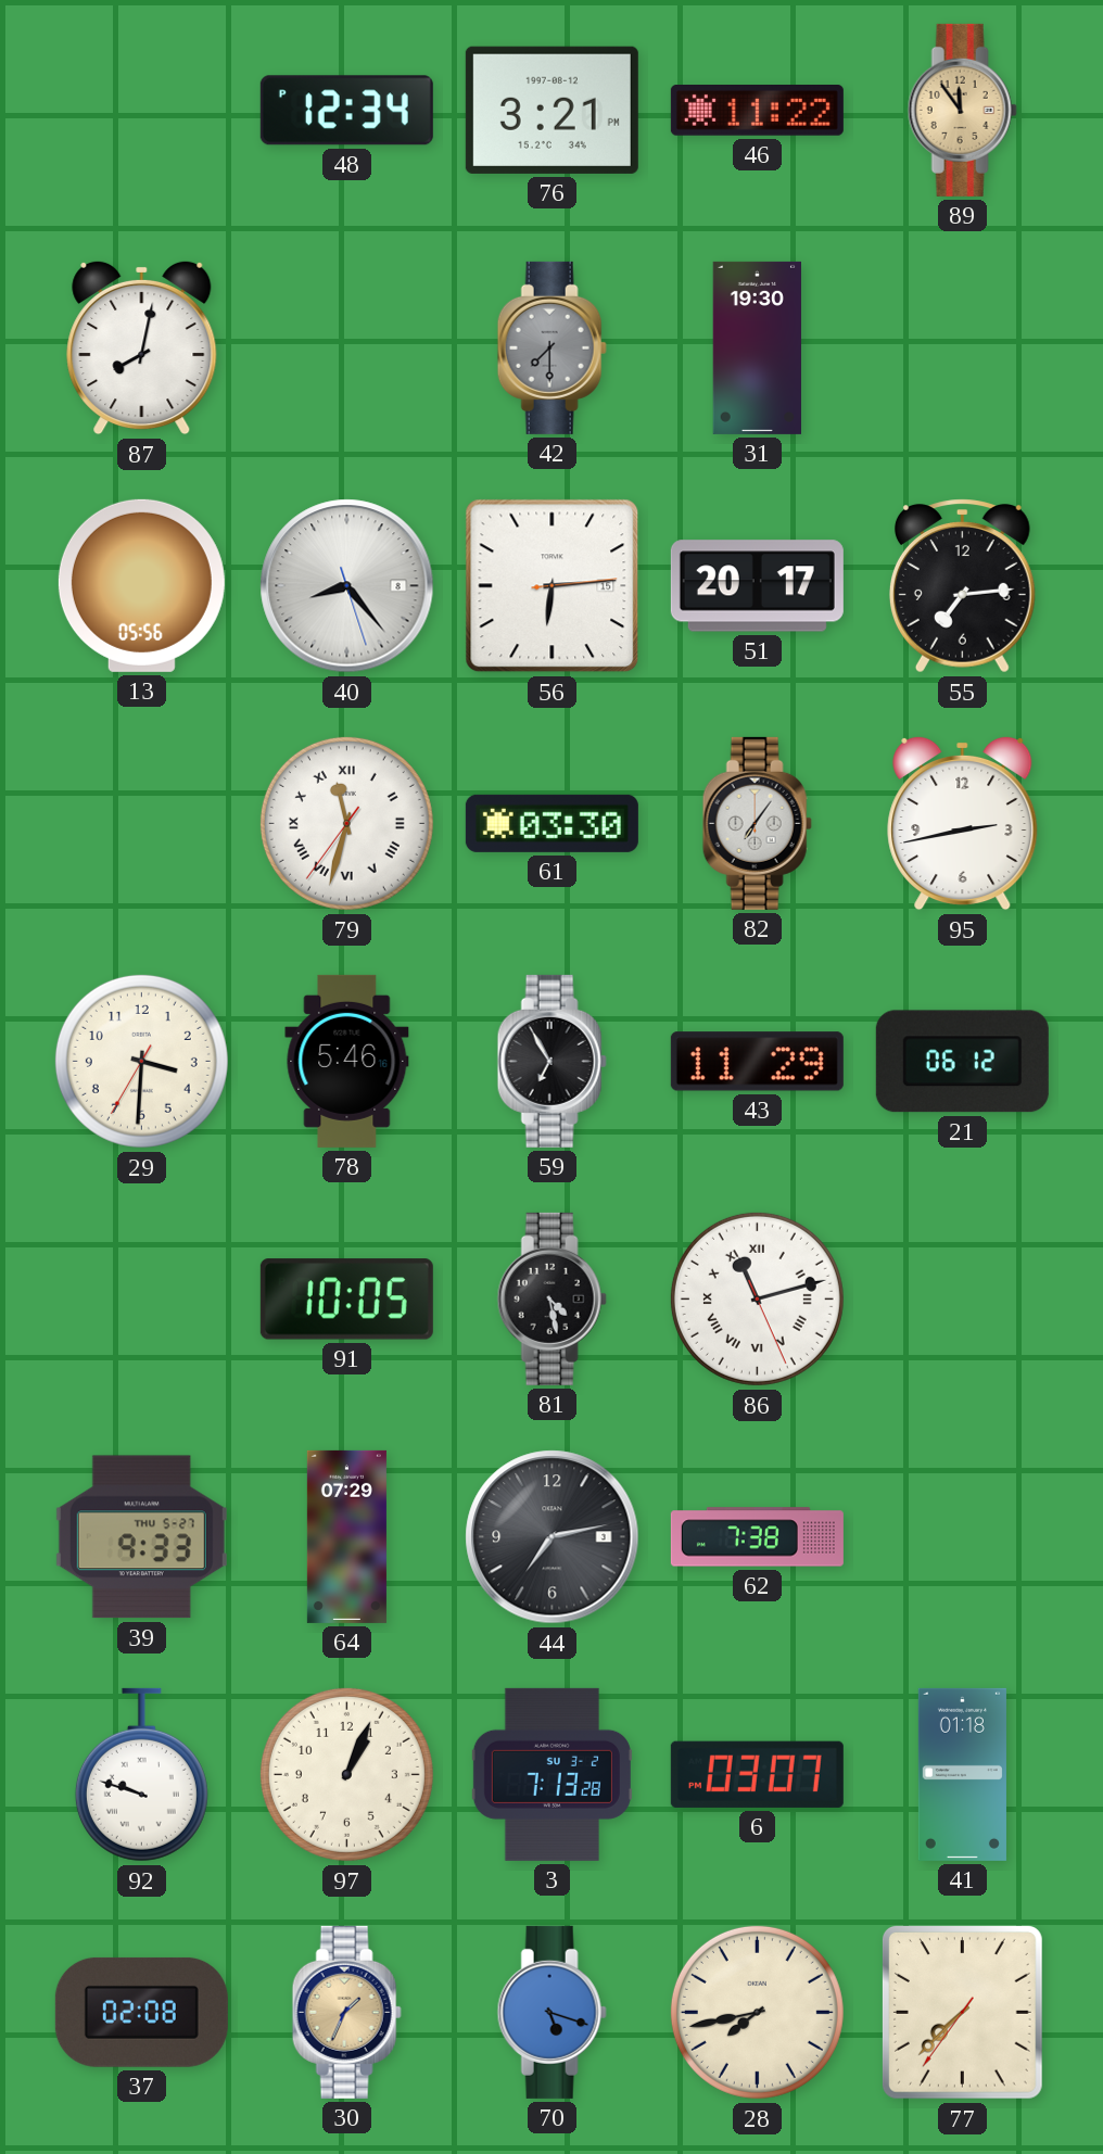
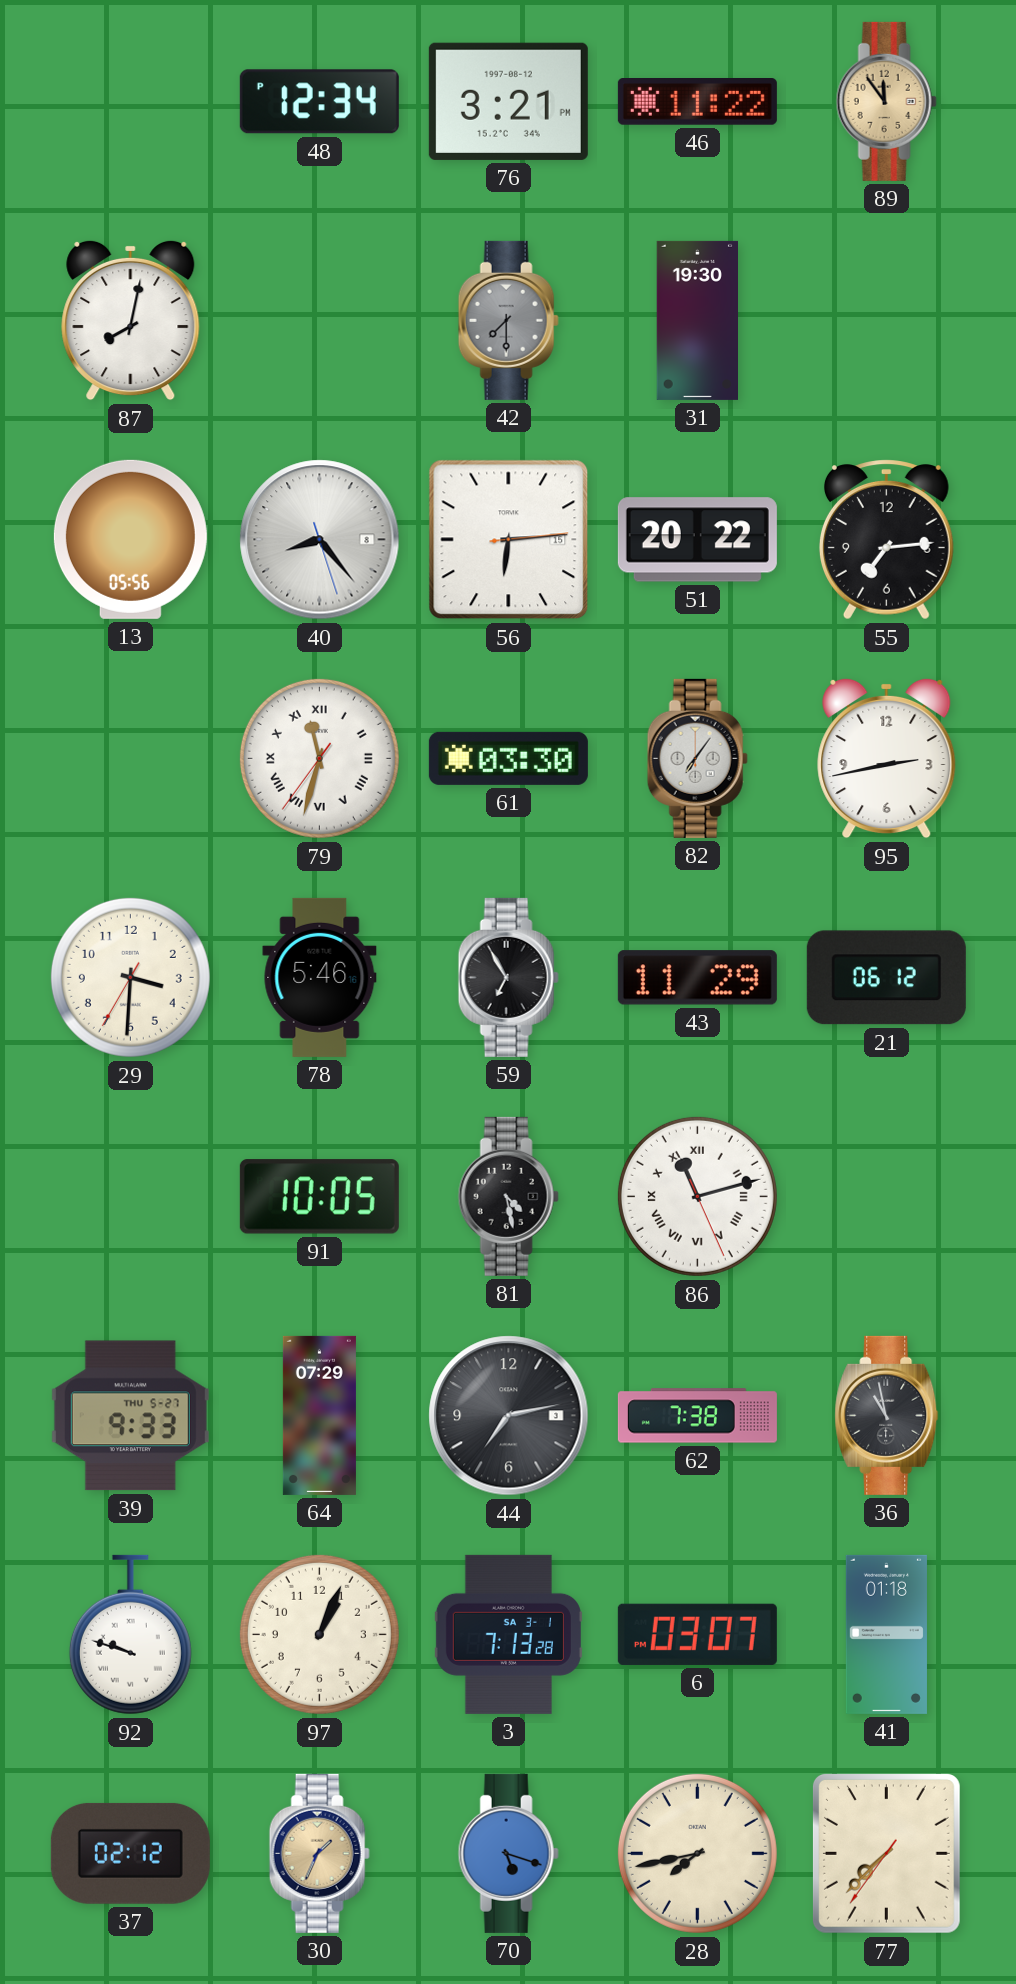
51: 20:17 -> 20:22
36: none -> 10:58
3 date: SU 3-2 -> SA 3-1
37: 02:08 -> 02:12
